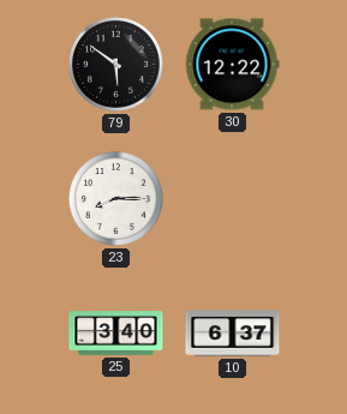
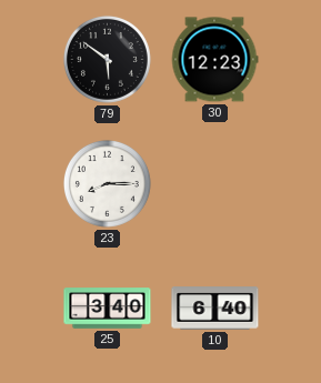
30: 12:22 -> 12:23
10: 6:37 -> 6:40
